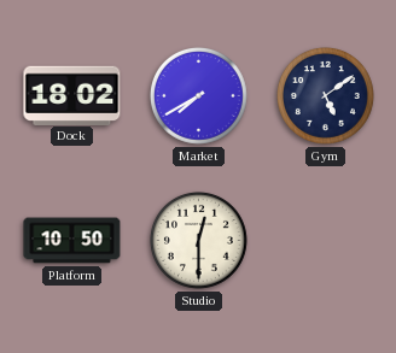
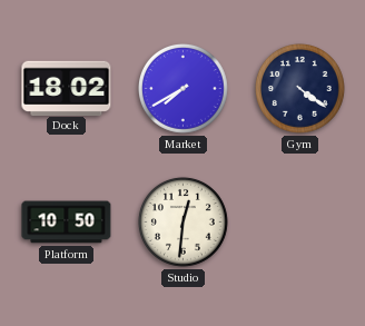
Gym: 5:09 -> 4:21
Studio: 12:30 -> 12:31
